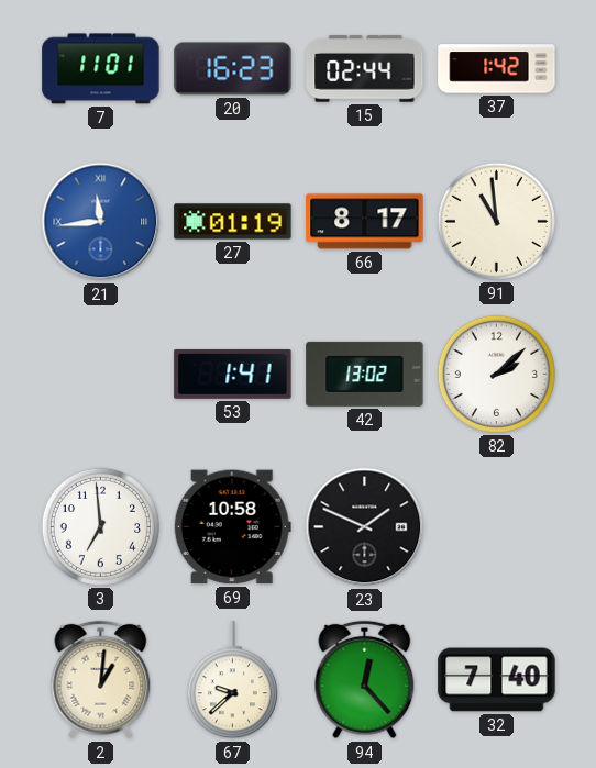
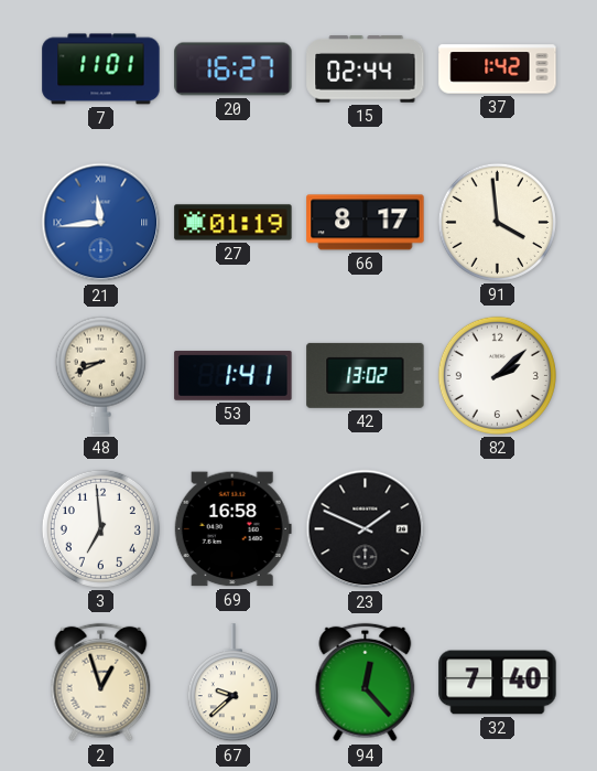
20: 16:23 -> 16:27
91: 10:59 -> 3:59
48: none -> 8:41
69: 10:58 -> 16:58
2: 1:01 -> 12:57
